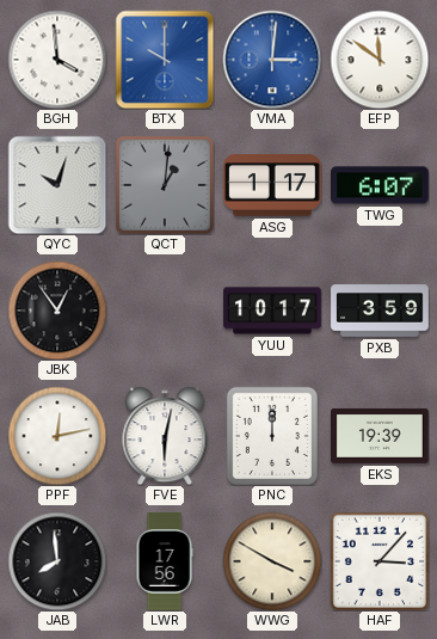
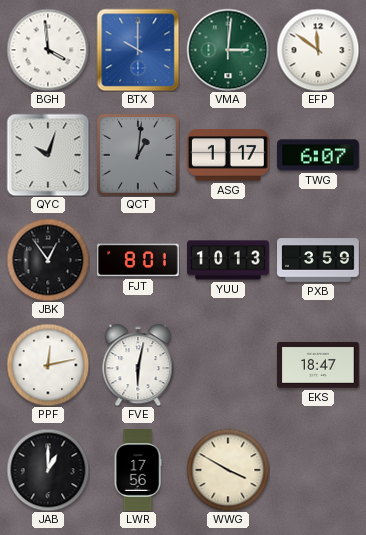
VMA dial: blue -> green
FJT: none -> 8:01
YUU: 10:17 -> 10:13
PNC: 12:00 -> none
EKS: 19:39 -> 18:47
JAB: 7:59 -> 1:00
HAF: 3:07 -> none
